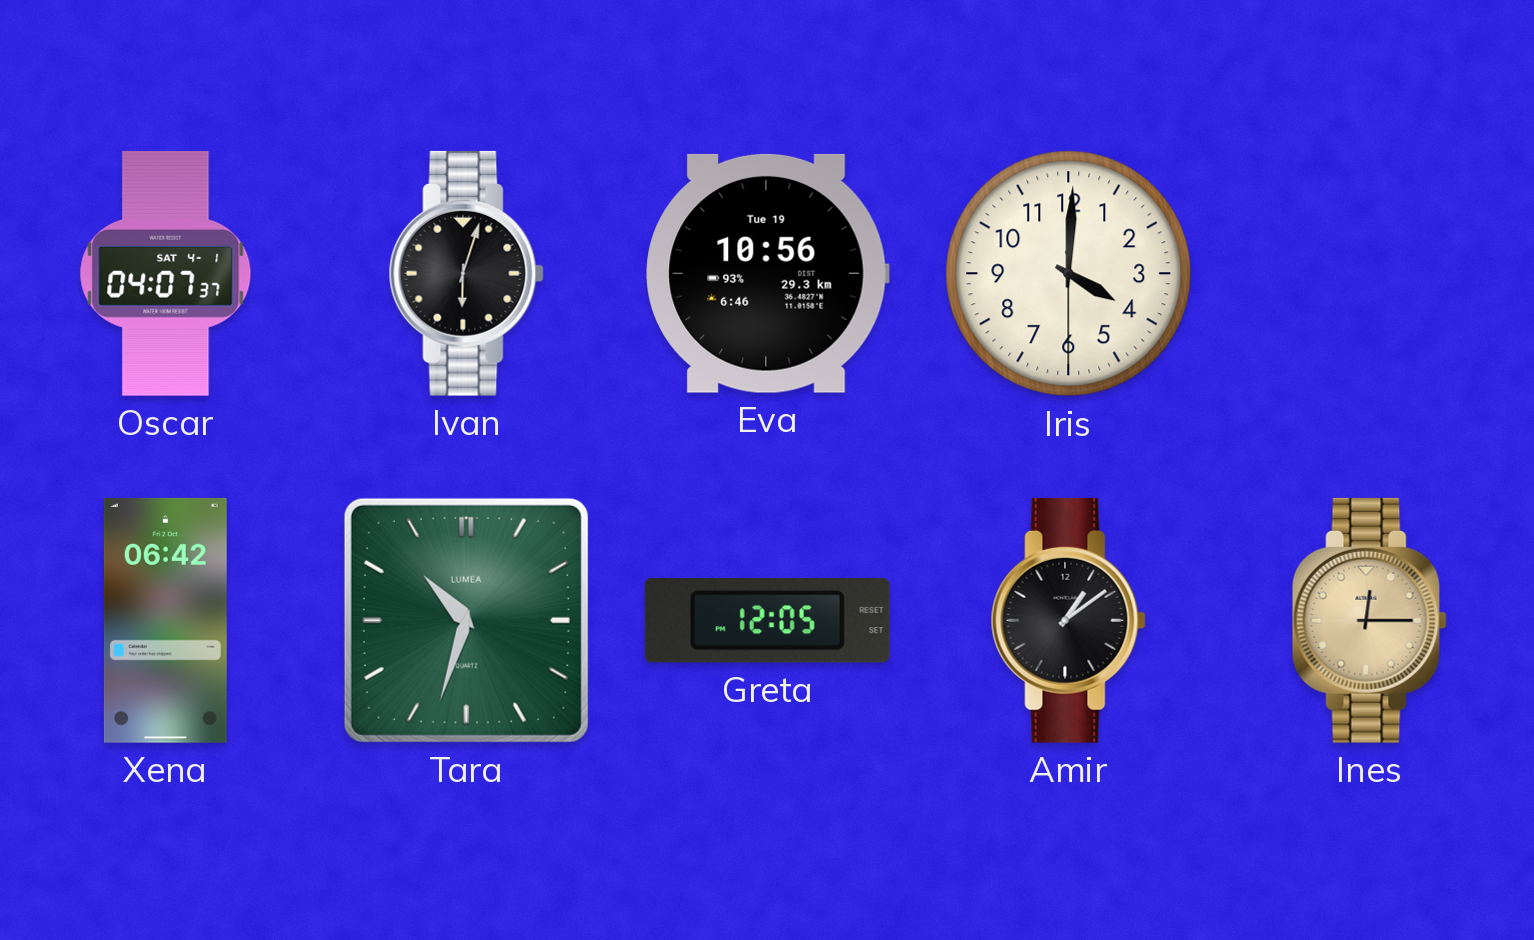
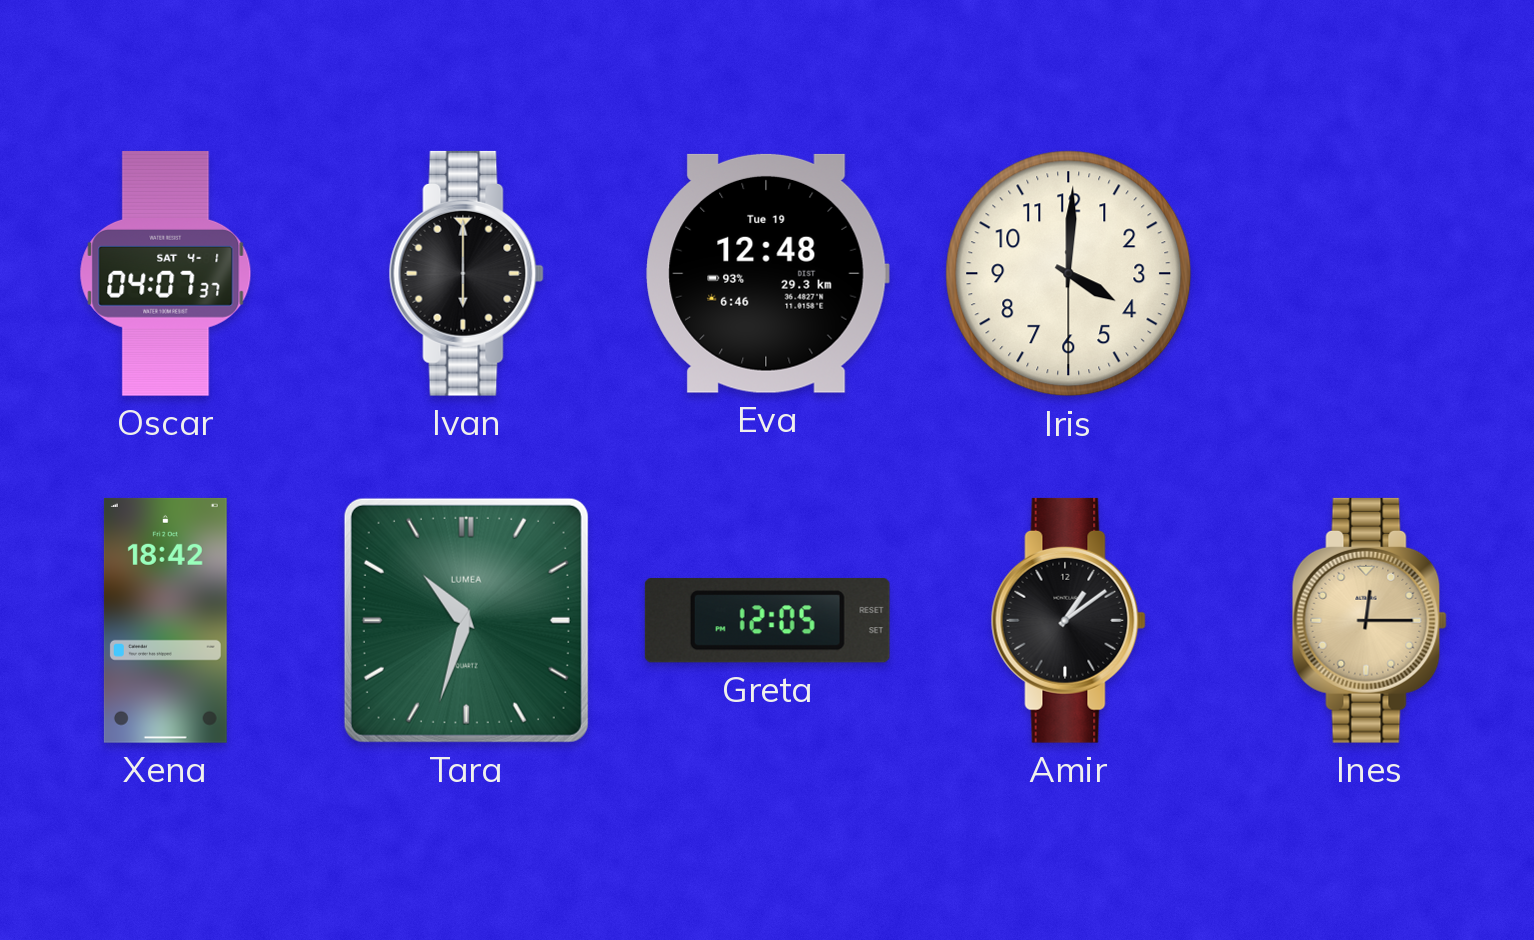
Ivan: 6:03 -> 6:00
Eva: 10:56 -> 12:48
Xena: 06:42 -> 18:42
